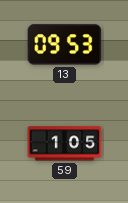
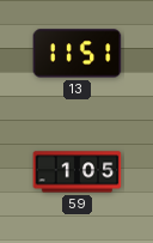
13: 09:53 -> 11:51
